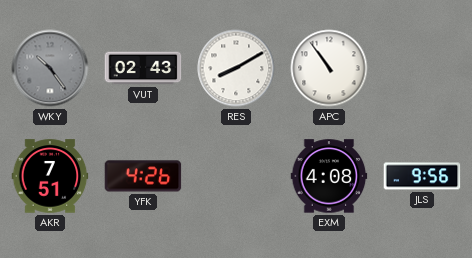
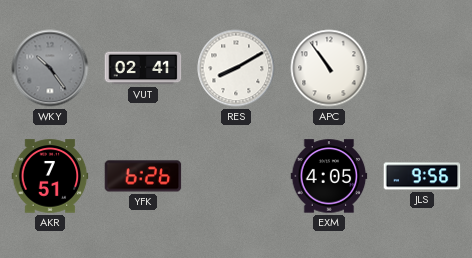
VUT: 02:43 -> 02:41
YFK: 4:26 -> 6:26
EXM: 4:08 -> 4:05
